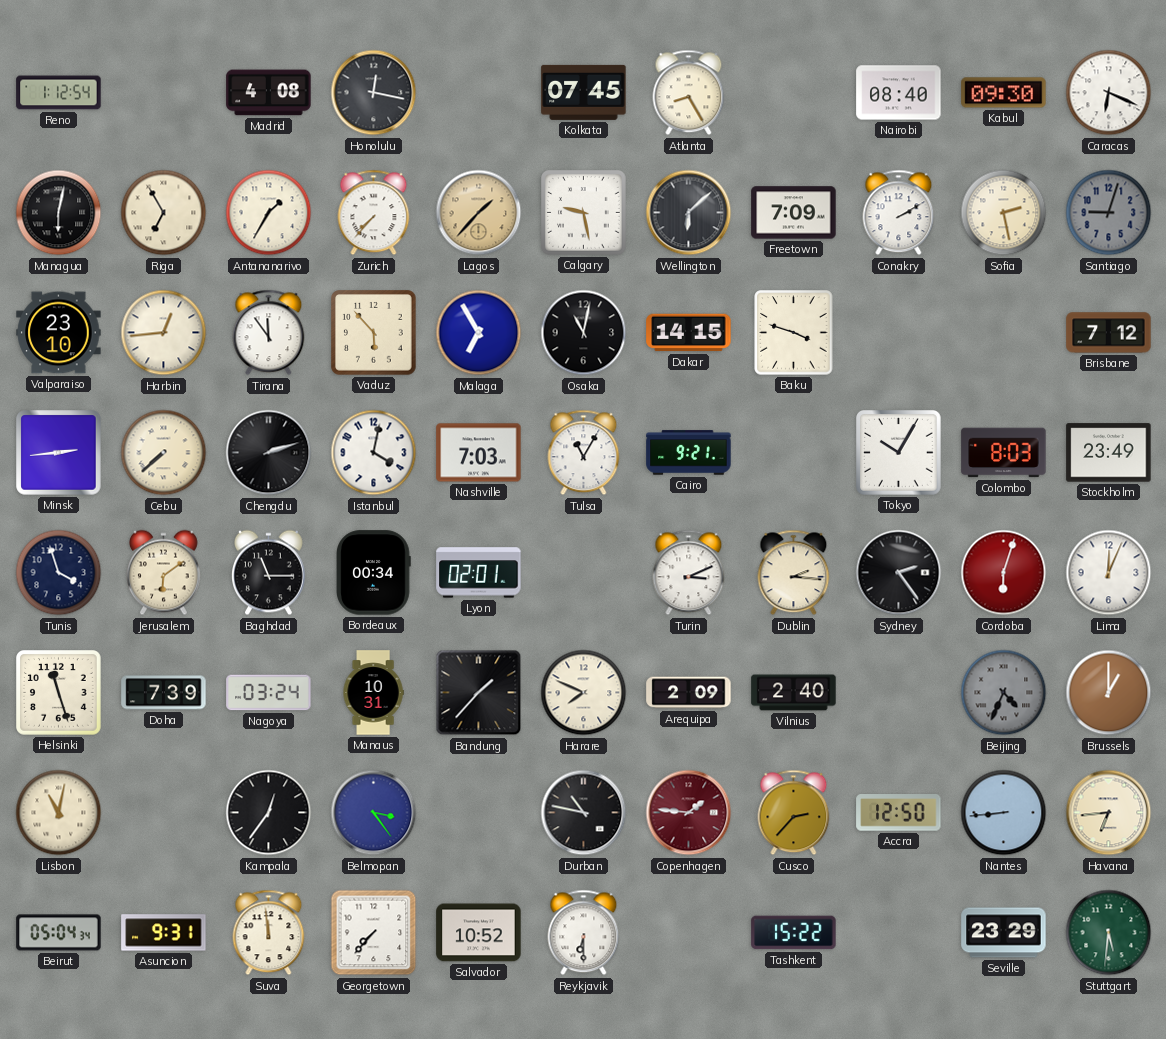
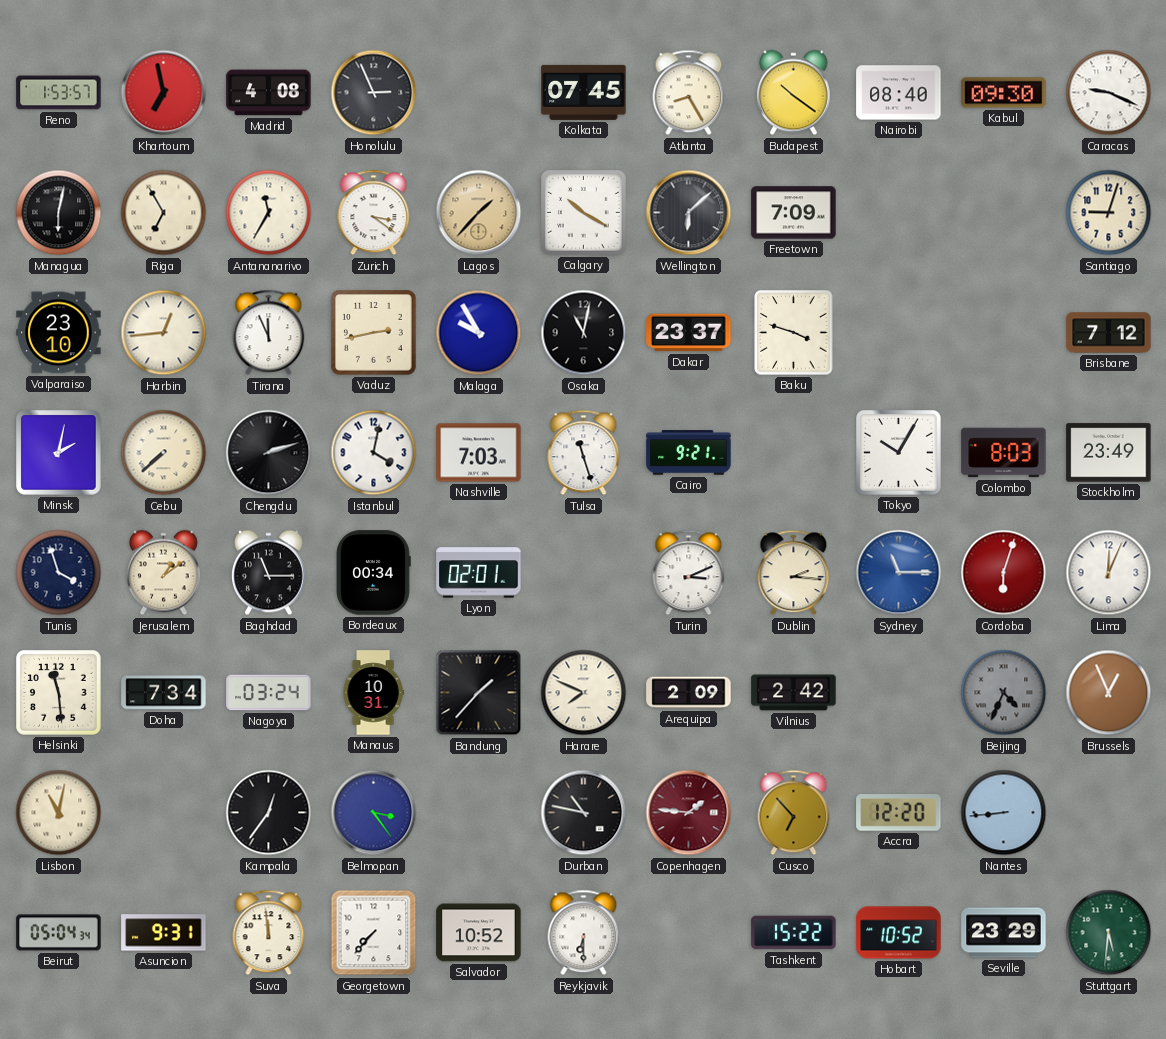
Reno: 1:12 -> 1:53
Khartoum: none -> 6:58
Honolulu: 12:17 -> 2:56
Budapest: none -> 10:21
Caracas: 6:19 -> 9:19
Antananarivo: 1:35 -> 11:35
Zurich: 7:37 -> 3:21
Calgary: 9:28 -> 10:20
Conakry: 2:10 -> none
Sofia: 2:28 -> none
Santiago dial: grey -> cream
Tirana: 11:54 -> 11:56
Vaduz: 5:53 -> 2:43
Malaga: 6:55 -> 9:55
Dakar: 14:15 -> 23:37
Minsk: 2:44 -> 2:02
Tulsa: 11:05 -> 11:27
Jerusalem: 6:09 -> 1:09
Sydney: 2:24 -> 11:15
Sydney dial: black -> blue
Helsinki: 11:27 -> 11:29
Doha: 7:39 -> 7:34
Vilnius: 2:40 -> 2:42
Brussels: 1:00 -> 12:56
Cusco: 2:37 -> 6:53
Accra: 12:50 -> 12:20
Havana: 6:44 -> none
Hobart: none -> 10:52
